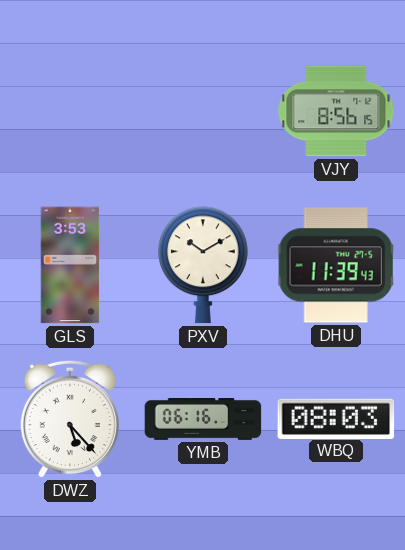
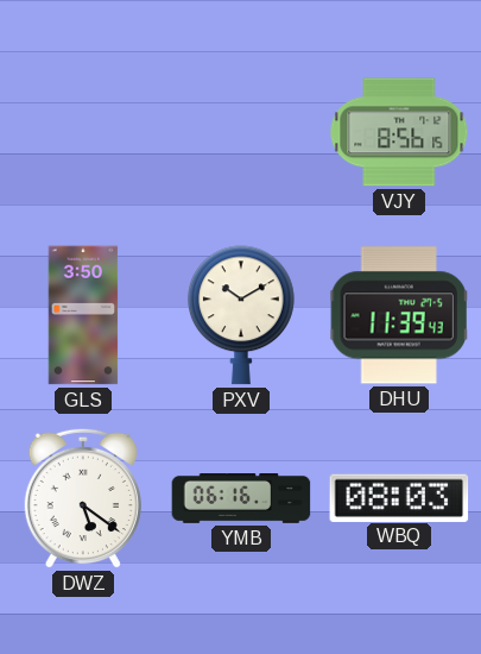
GLS: 3:53 -> 3:50
DWZ: 5:23 -> 5:21
